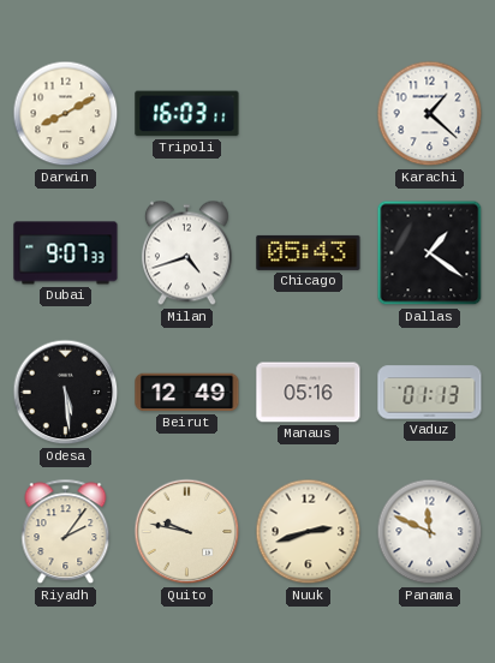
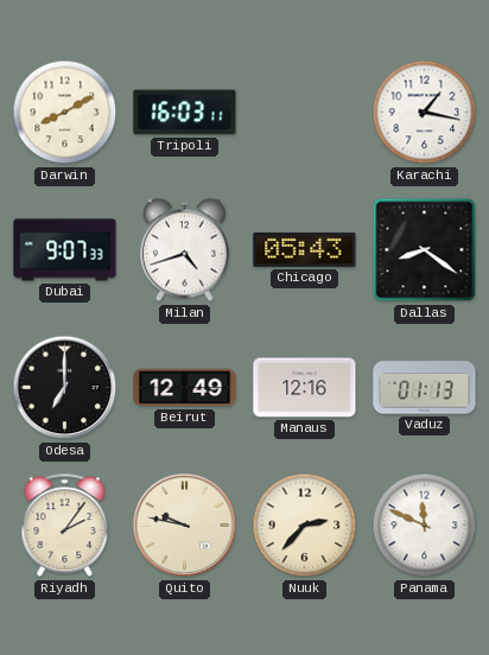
Karachi: 1:22 -> 1:17
Dallas: 1:21 -> 8:21
Odesa: 5:29 -> 7:00
Manaus: 05:16 -> 12:16
Nuuk: 2:42 -> 2:37
